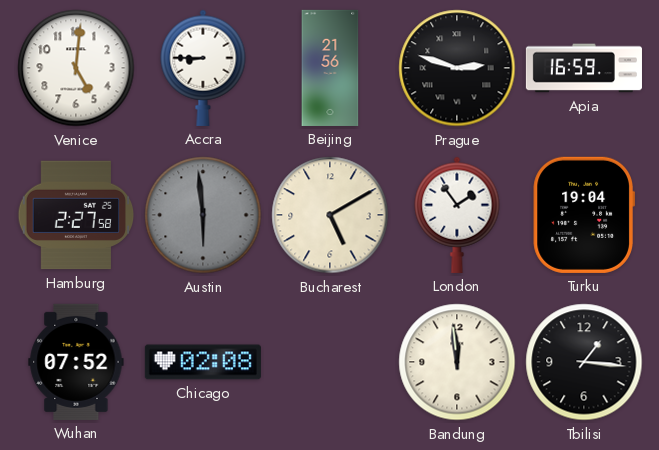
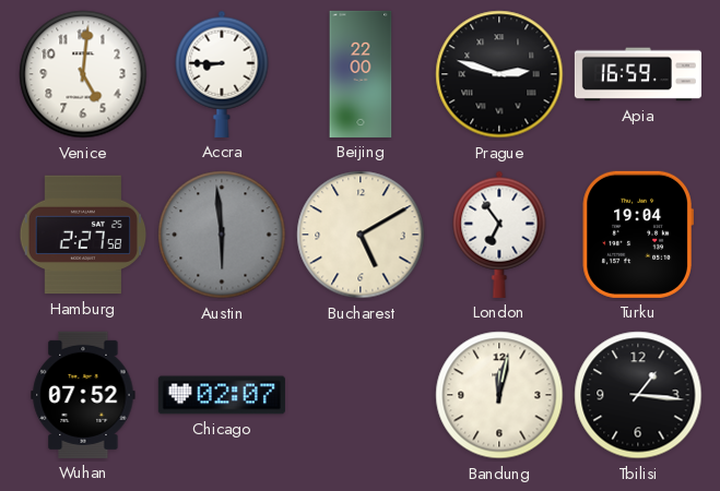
Beijing: 21:56 -> 22:00
London: 1:54 -> 6:54
Chicago: 02:08 -> 02:07
Bandung: 11:59 -> 12:02
